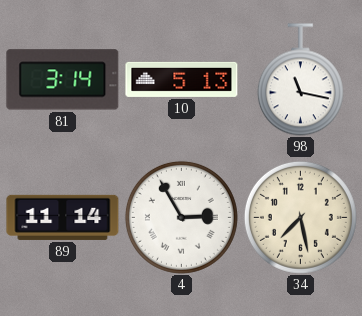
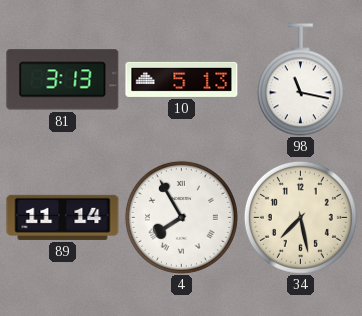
81: 3:14 -> 3:13
4: 2:55 -> 7:55
